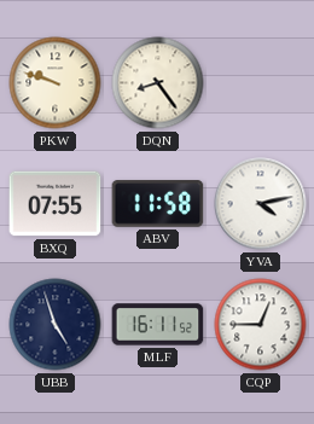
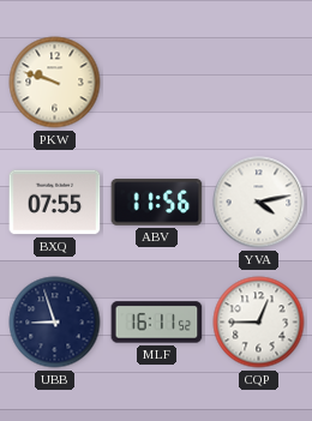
DQN: 8:24 -> none
ABV: 11:58 -> 11:56
UBB: 4:57 -> 8:57
